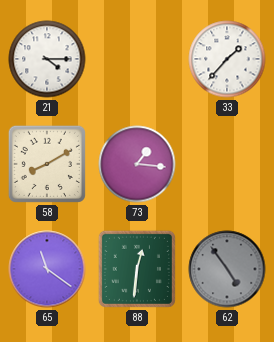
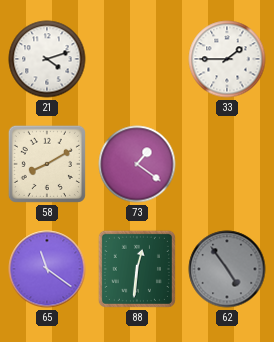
21: 4:15 -> 4:12
33: 1:37 -> 1:45
73: 1:16 -> 1:21
